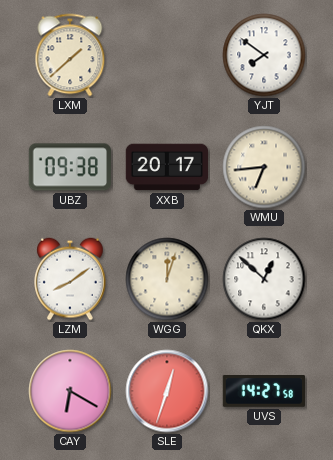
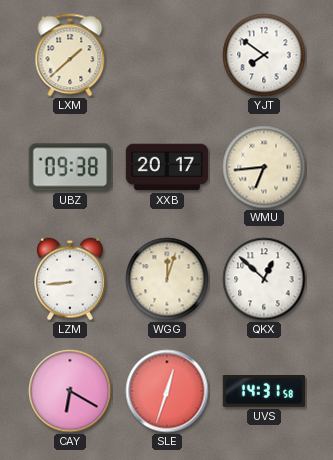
LZM: 8:09 -> 8:44
UVS: 14:27 -> 14:31
